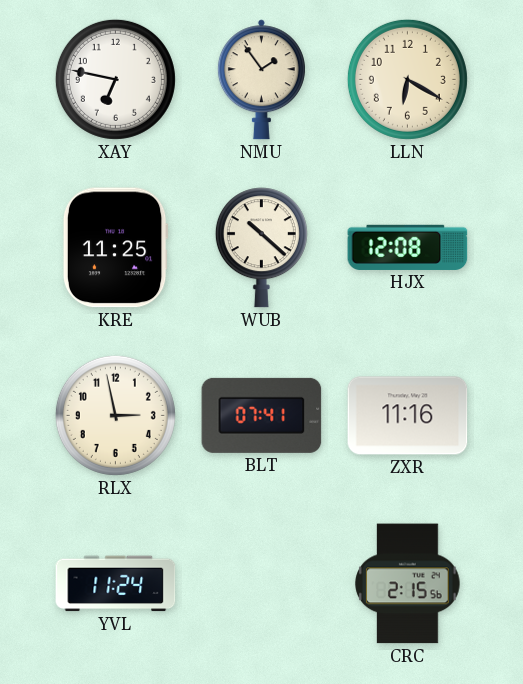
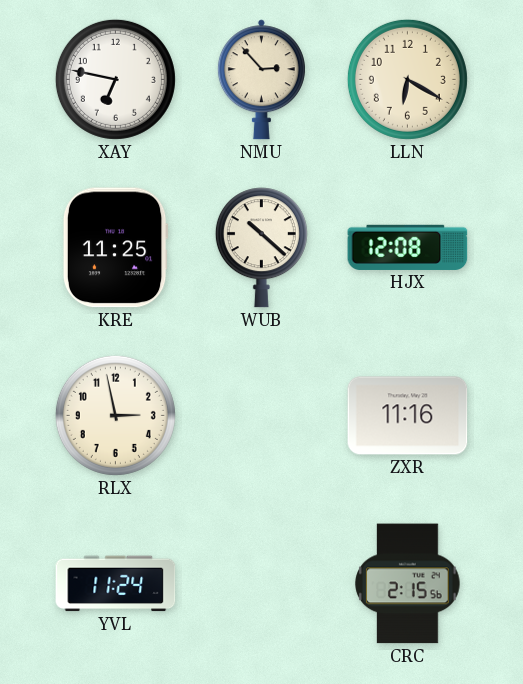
NMU: 1:54 -> 2:53
BLT: 07:41 -> none
